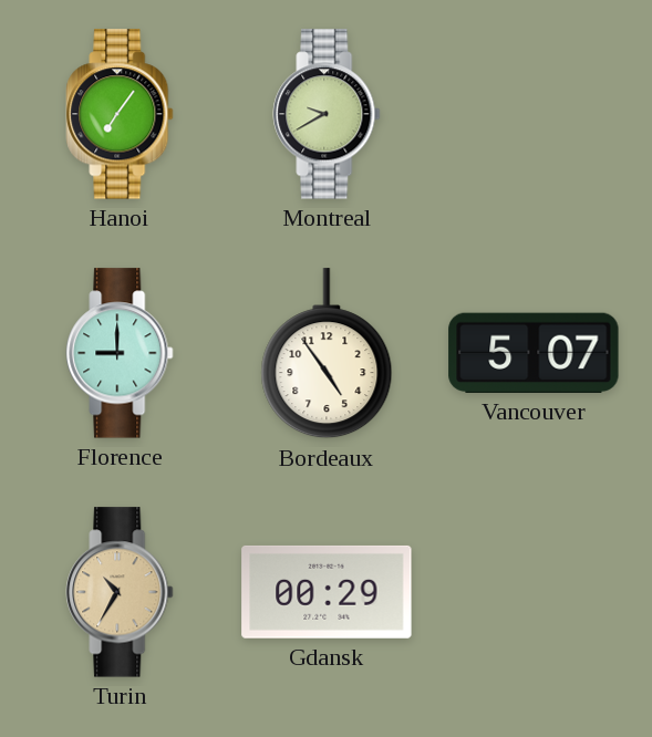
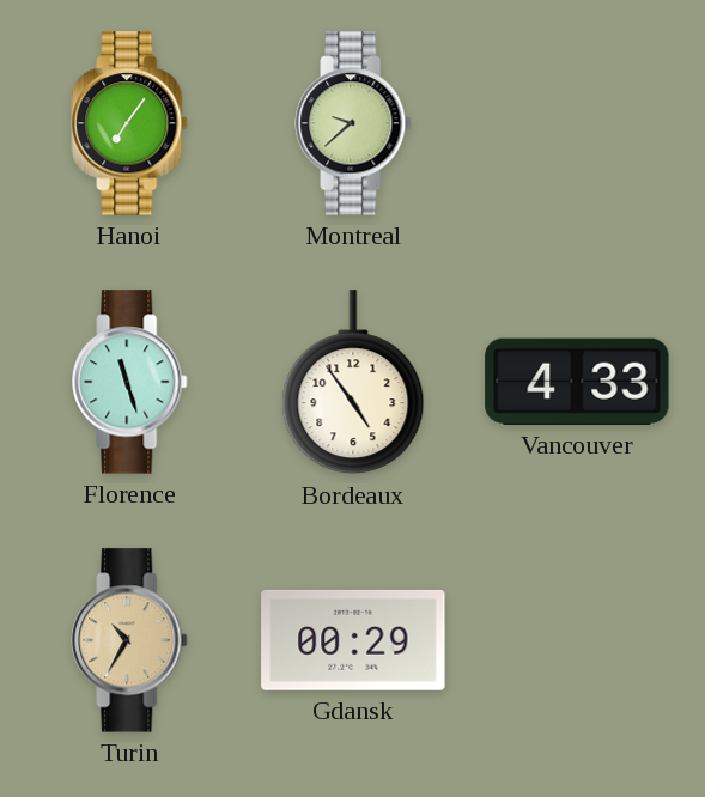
Montreal: 9:40 -> 9:38
Florence: 9:00 -> 11:27
Vancouver: 5:07 -> 4:33
